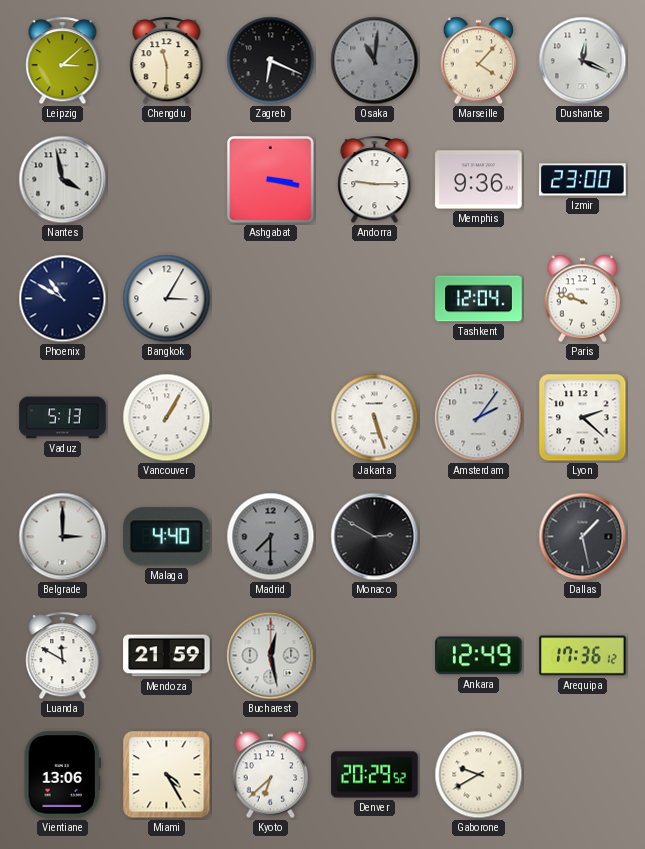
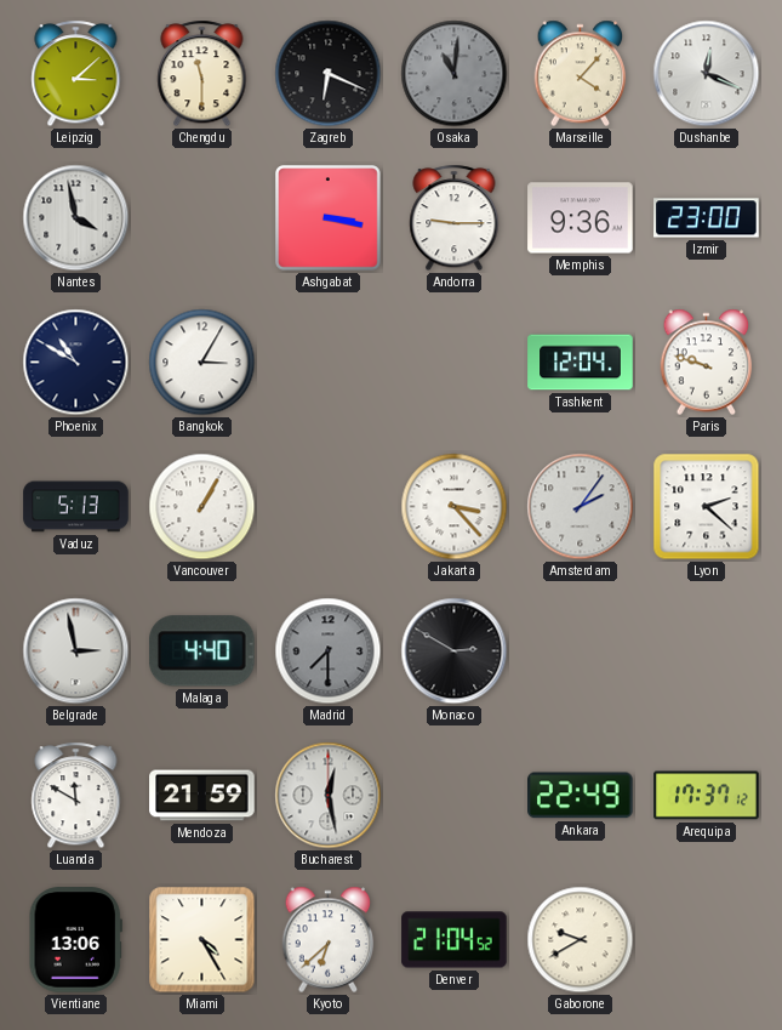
Jakarta: 5:27 -> 3:23
Belgrade: 3:00 -> 2:58
Dallas: 1:28 -> none
Ankara: 12:49 -> 22:49
Arequipa: 17:36 -> 17:37
Denver: 20:29 -> 21:04
